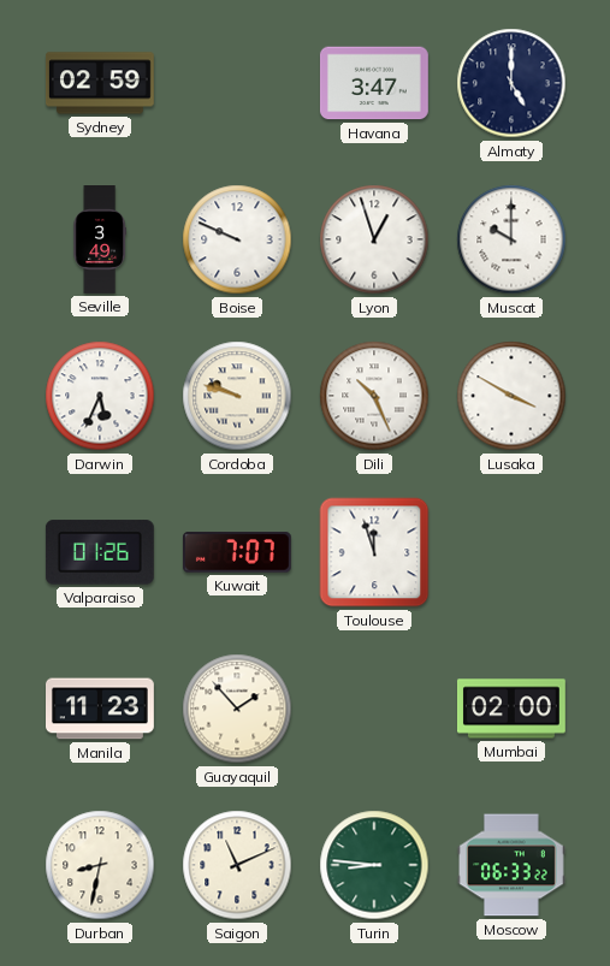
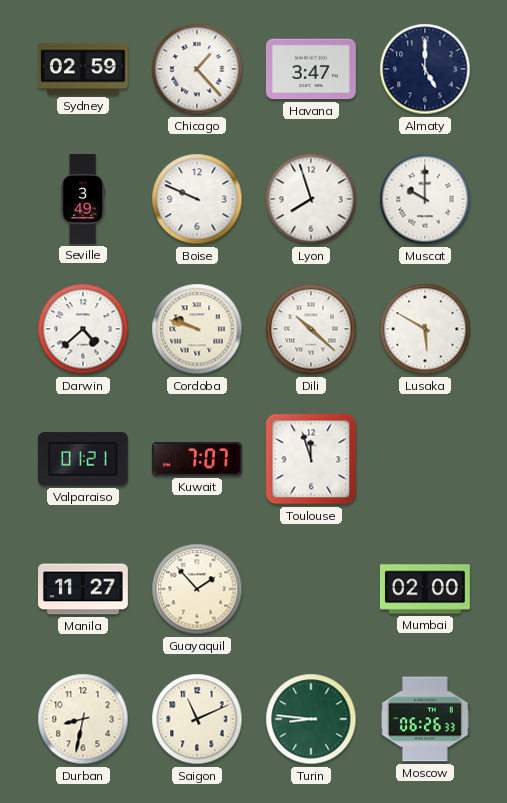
Chicago: none -> 1:23
Lyon: 12:57 -> 7:57
Darwin: 5:34 -> 4:38
Dili: 10:26 -> 10:22
Lusaka: 3:50 -> 5:50
Valparaiso: 01:26 -> 01:21
Manila: 11:23 -> 11:27
Moscow: 06:33 -> 06:26
